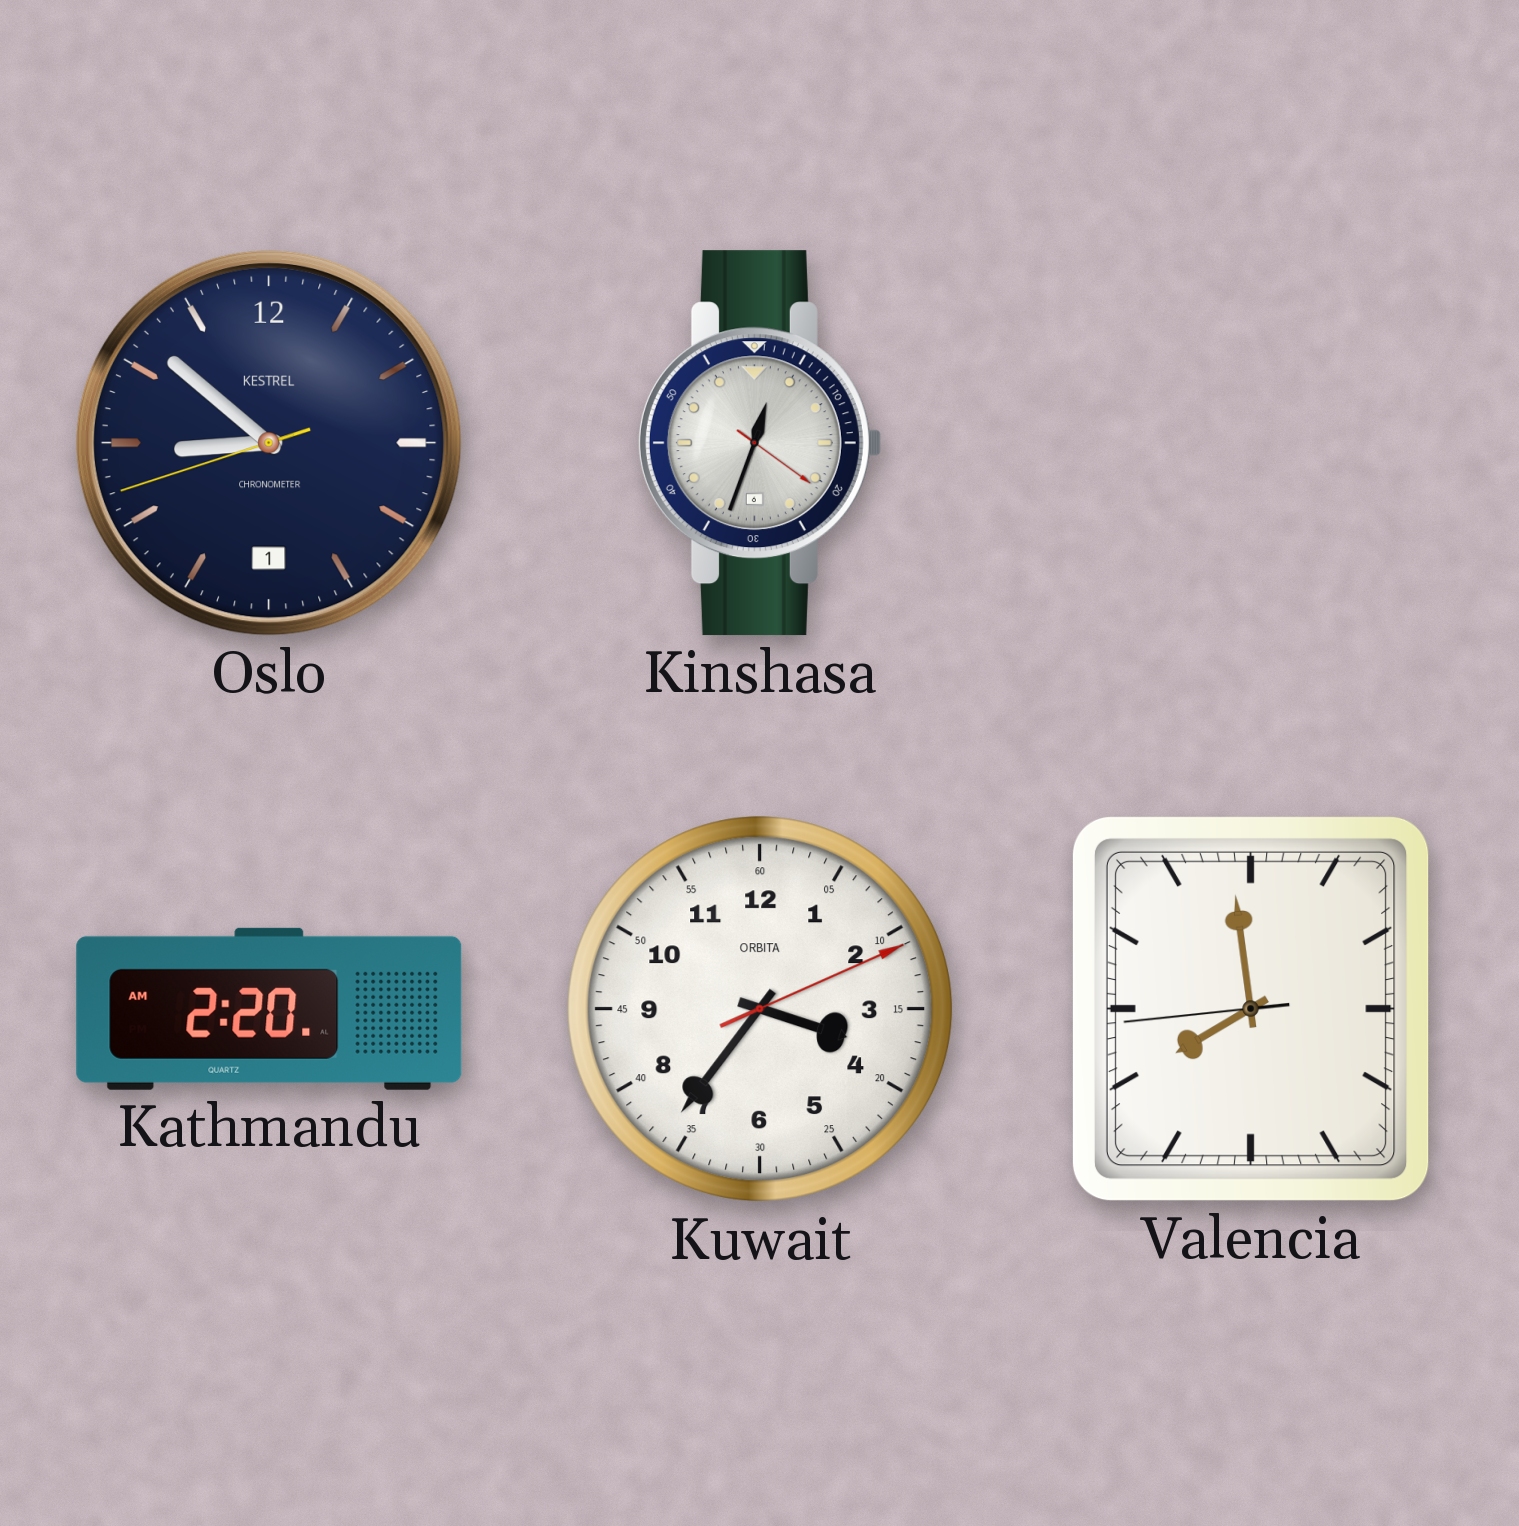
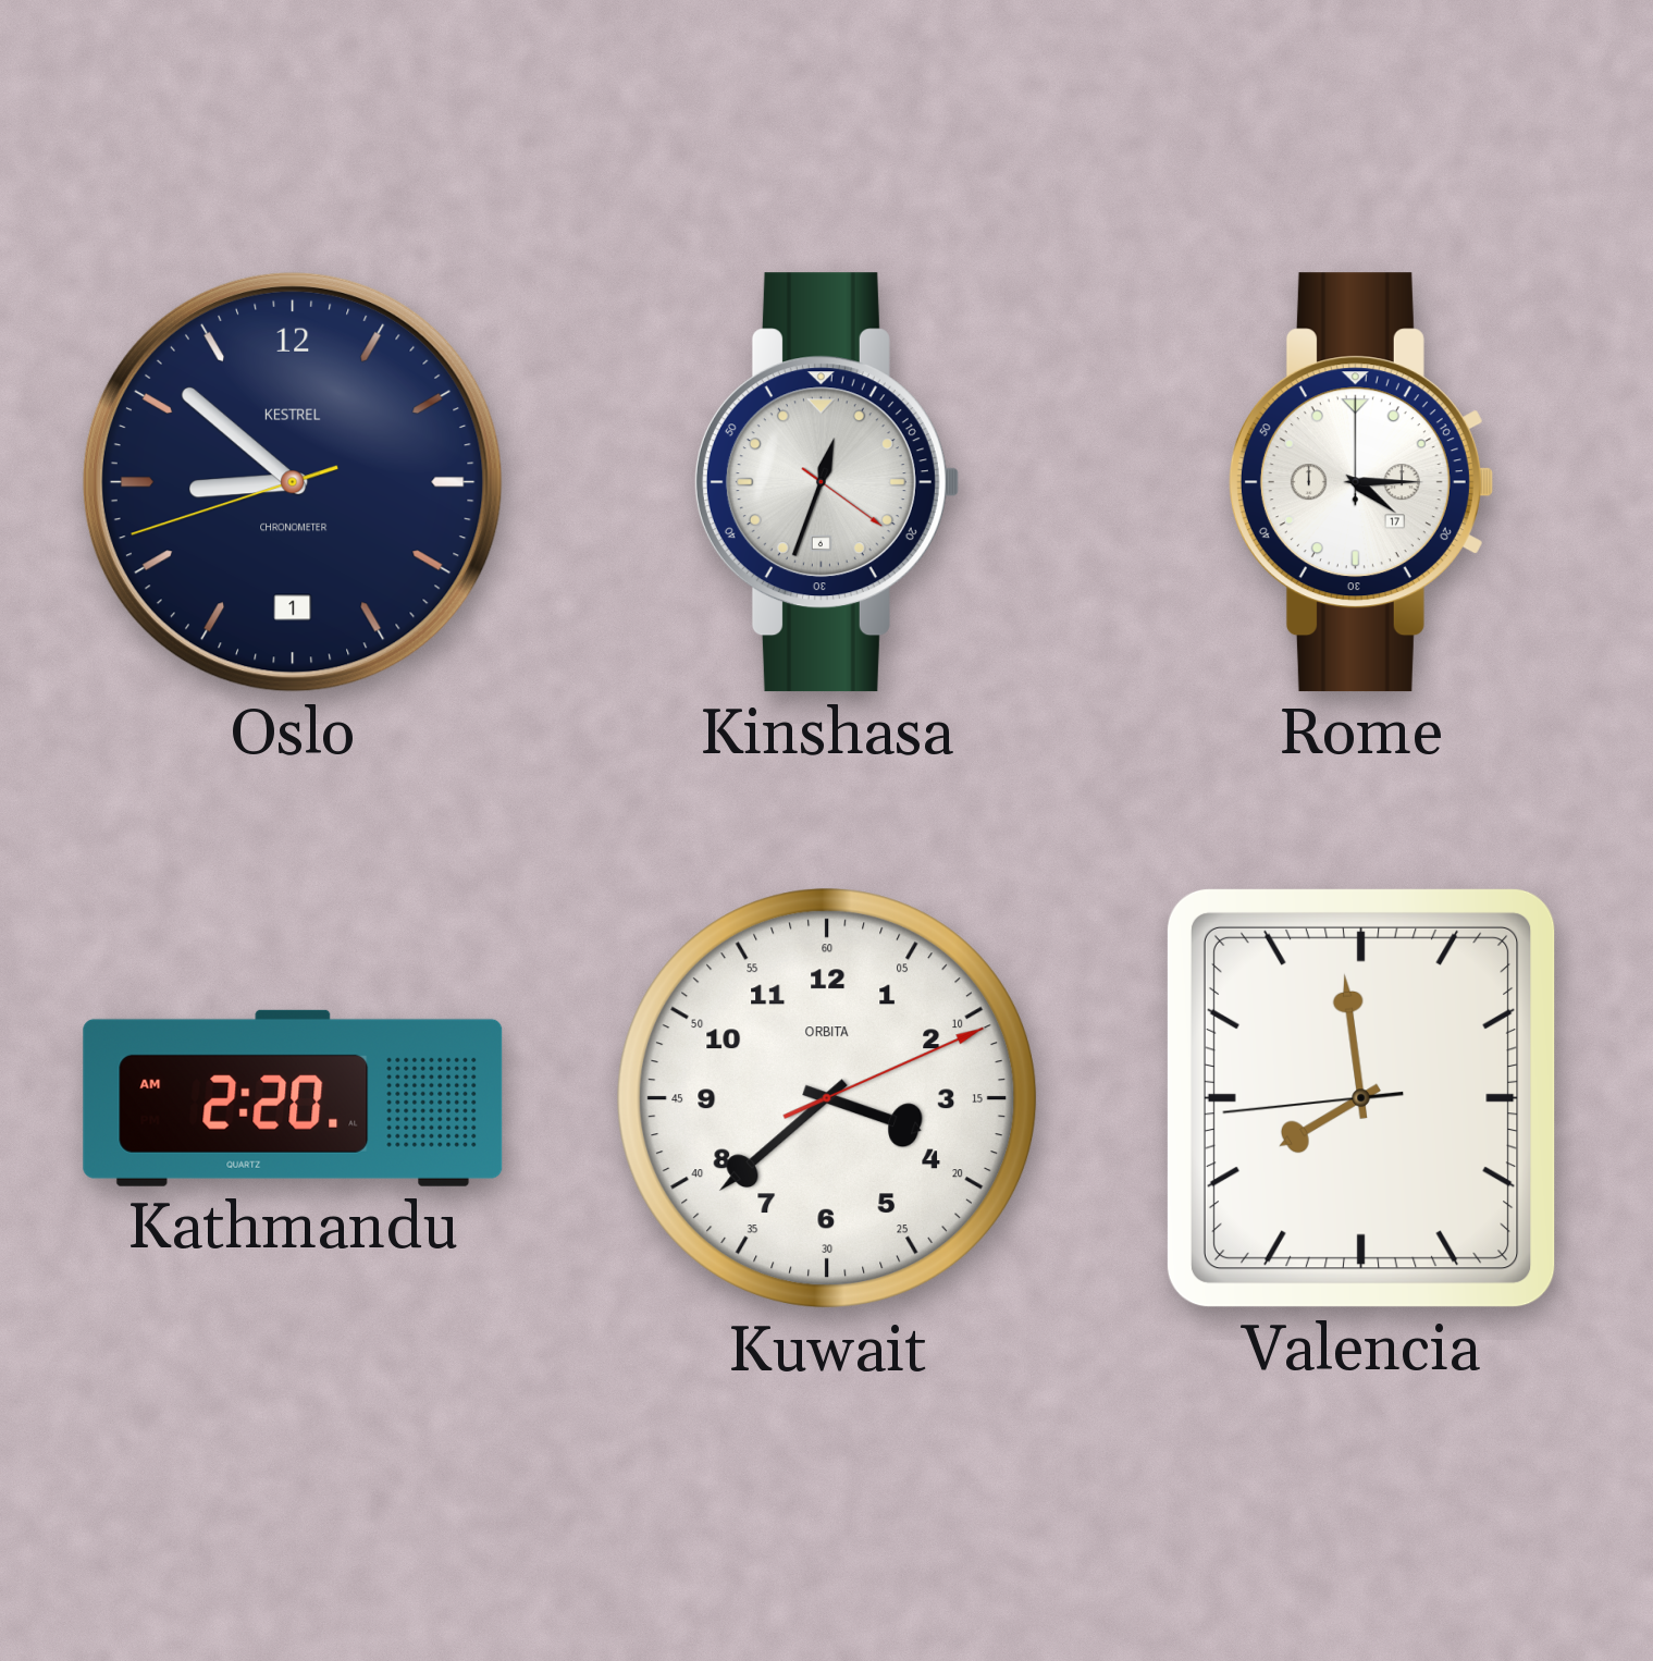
Rome: none -> 4:15
Kuwait: 3:36 -> 3:38
